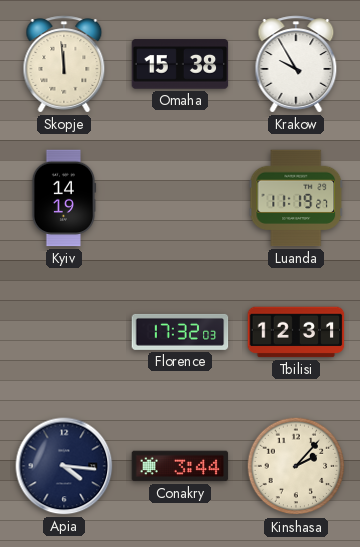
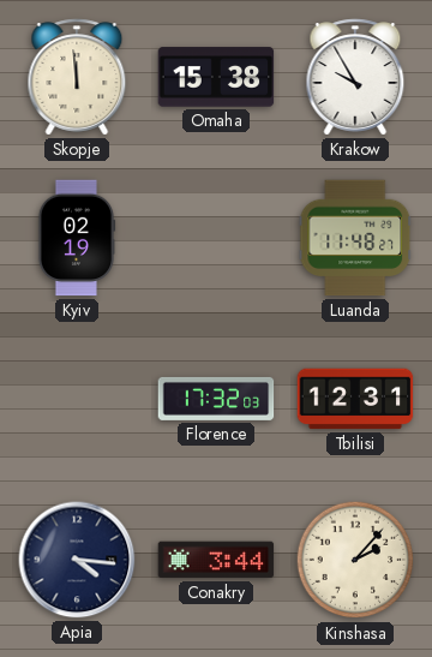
Kyiv: 14:19 -> 02:19
Luanda: 11:19 -> 11:48
